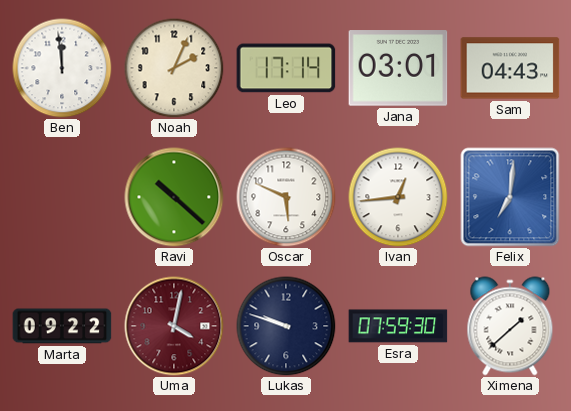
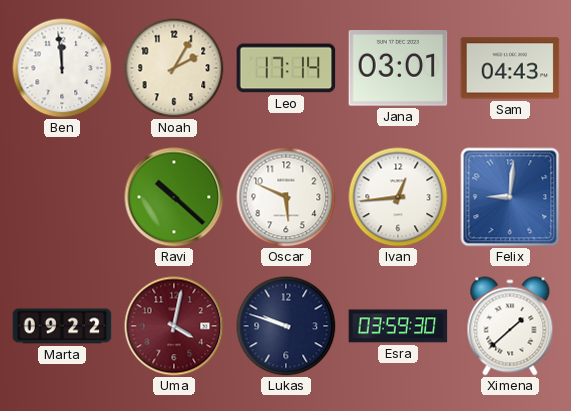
Noah: 2:04 -> 2:05
Felix: 7:01 -> 9:01
Esra: 07:59 -> 03:59
